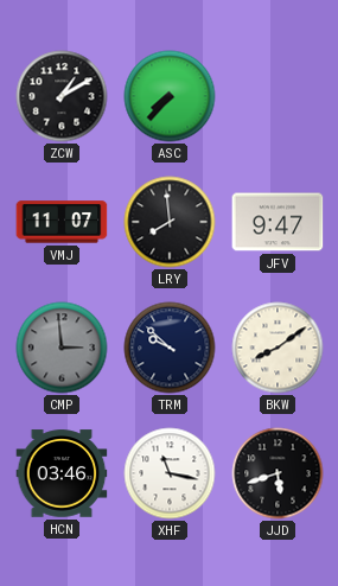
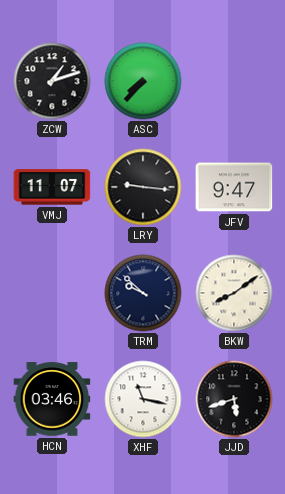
ZCW: 1:10 -> 1:12
LRY: 7:59 -> 9:16
CMP: 2:59 -> none
